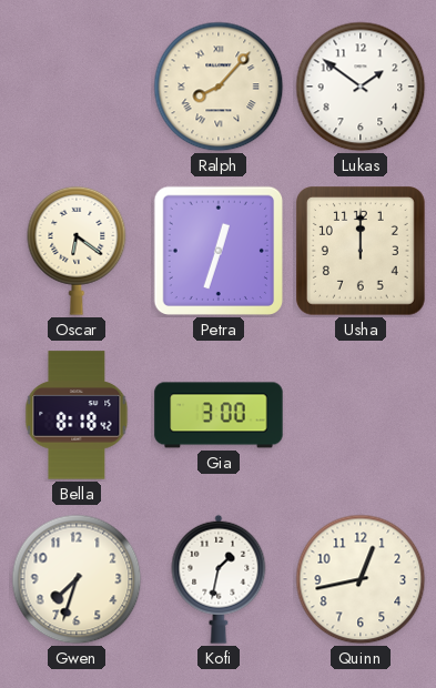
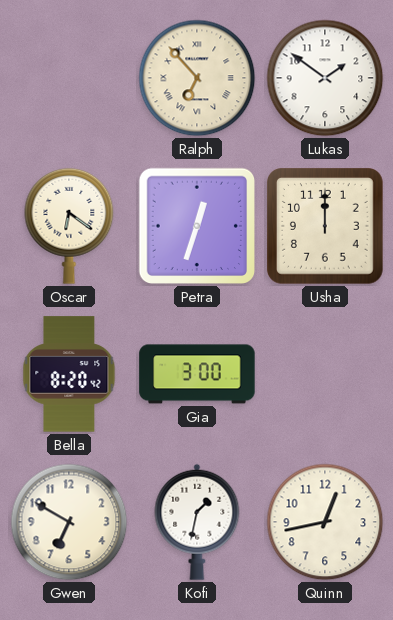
Ralph: 8:07 -> 6:53
Bella: 8:18 -> 8:20
Gwen: 7:33 -> 6:50
